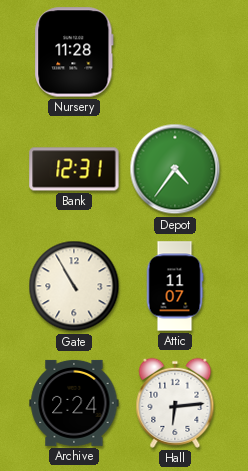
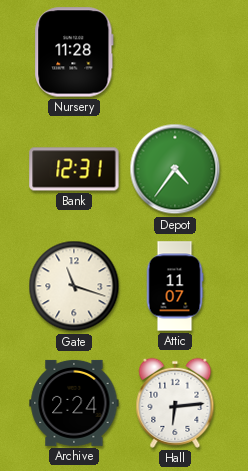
Gate: 10:55 -> 11:18
